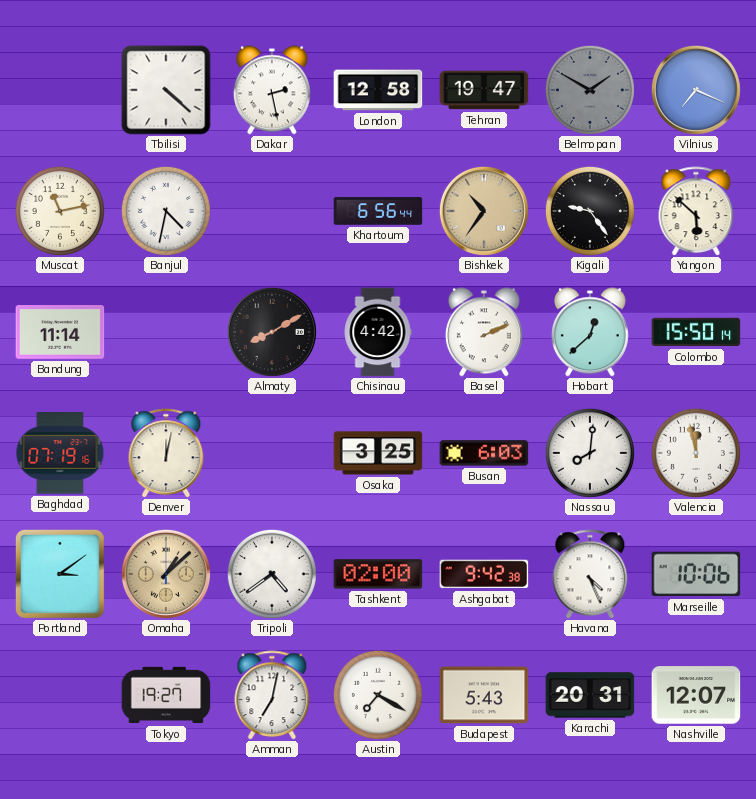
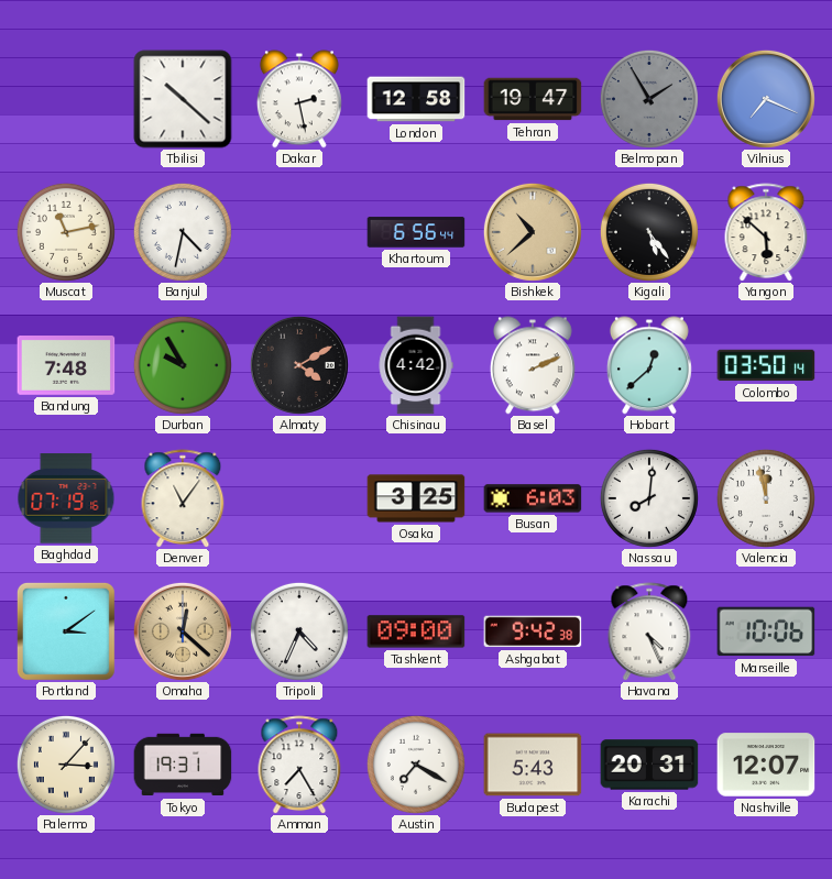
Tbilisi: 4:22 -> 10:22
Belmopan: 1:50 -> 1:55
Bishkek: 10:36 -> 10:38
Kigali: 9:24 -> 5:24
Bandung: 11:14 -> 7:48
Durban: none -> 9:55
Almaty: 8:10 -> 4:10
Colombo: 15:50 -> 03:50
Denver: 12:02 -> 11:06
Omaha: 1:08 -> 12:22
Tripoli: 4:39 -> 4:34
Tashkent: 02:00 -> 09:00
Palermo: none -> 3:07
Tokyo: 19:27 -> 19:31
Amman: 7:02 -> 7:25
